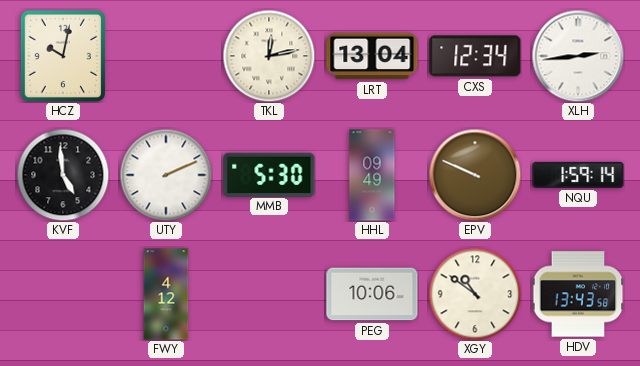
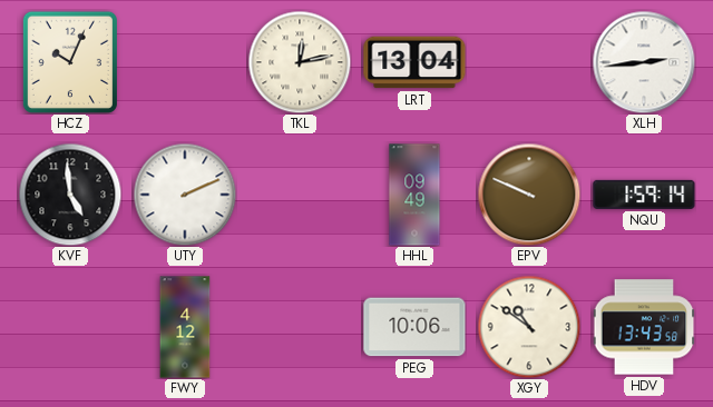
HCZ: 10:02 -> 10:04
CXS: 12:34 -> none
MMB: 5:30 -> none
